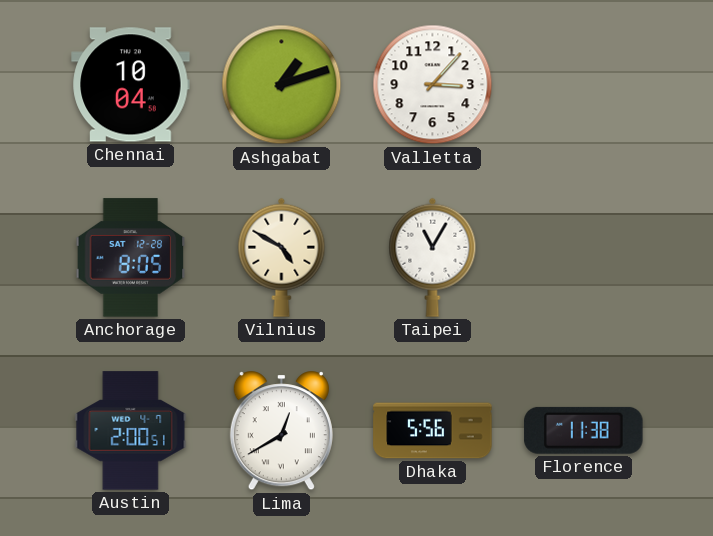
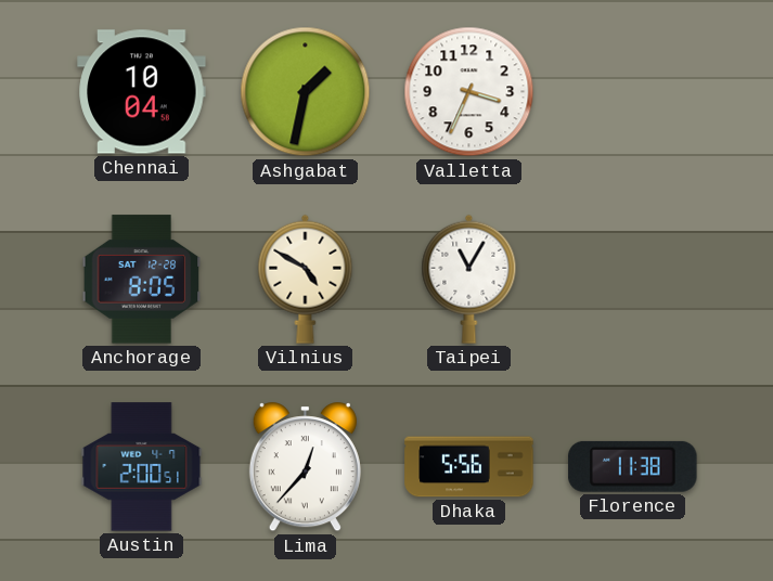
Ashgabat: 1:12 -> 1:32
Valletta: 3:07 -> 3:34
Lima: 12:40 -> 12:37
